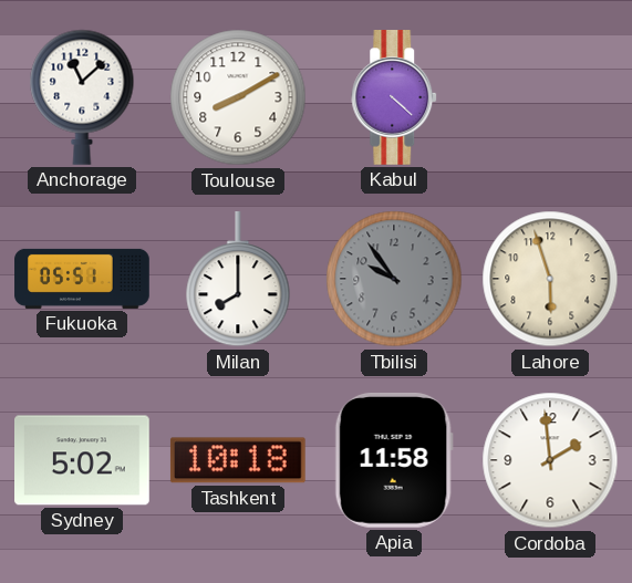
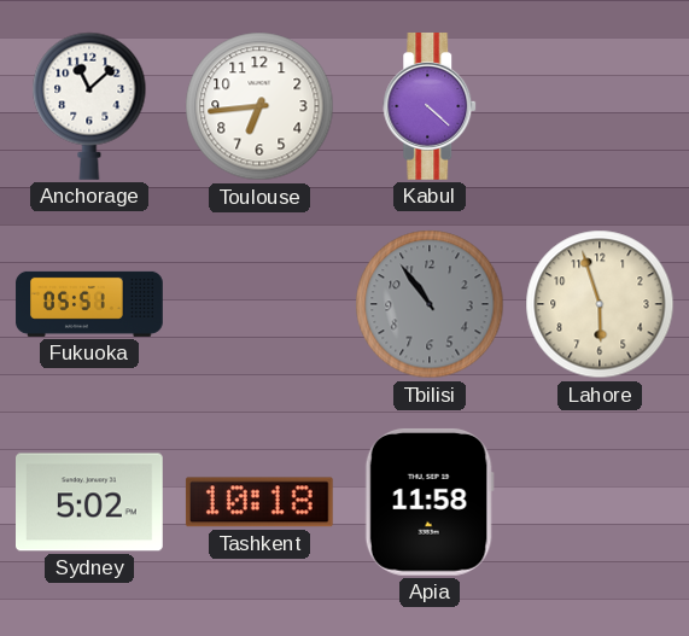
Toulouse: 8:10 -> 6:44
Milan: 8:00 -> none
Tbilisi: 9:54 -> 10:54
Cordoba: 1:59 -> none
